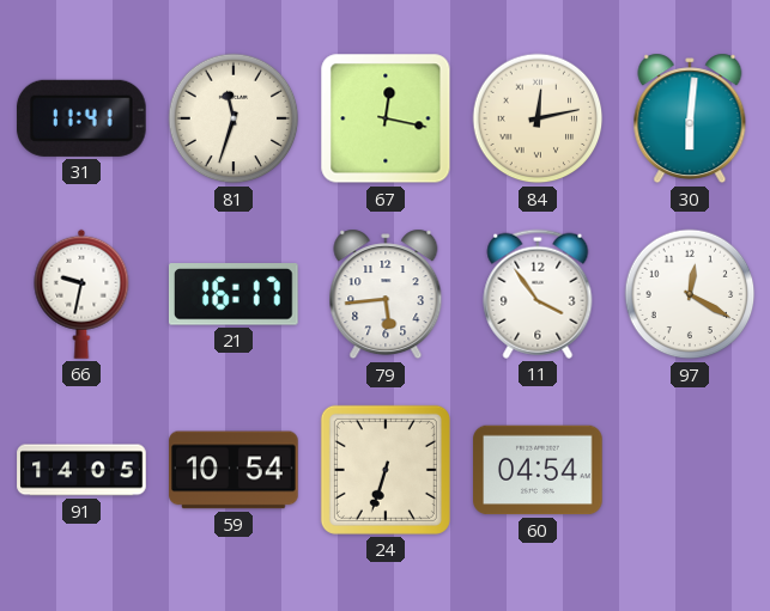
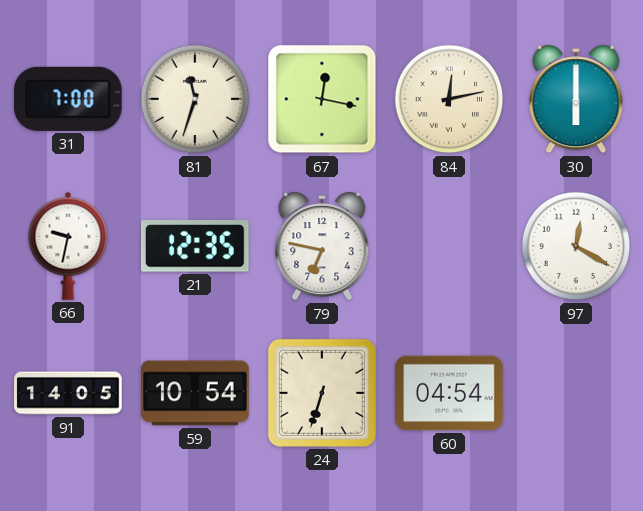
31: 11:41 -> 7:00
30: 6:01 -> 6:00
21: 16:17 -> 12:35
79: 5:44 -> 6:47
11: 3:54 -> none
